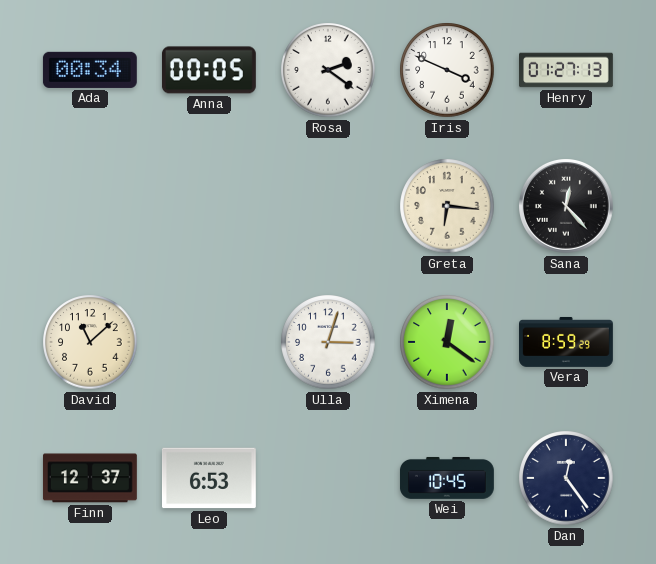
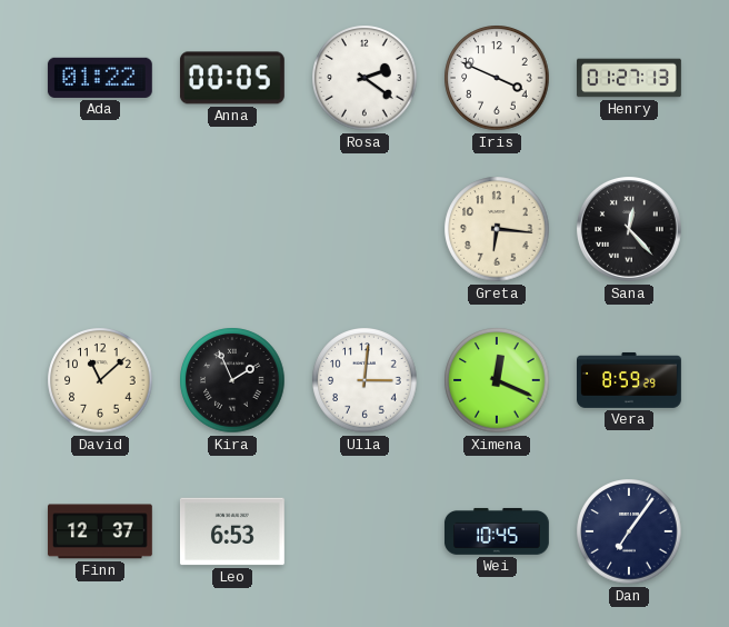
Ada: 00:34 -> 01:22
Kira: none -> 1:56
Ulla: 3:03 -> 3:01
Ximena: 12:21 -> 12:19
Dan: 12:24 -> 7:06
